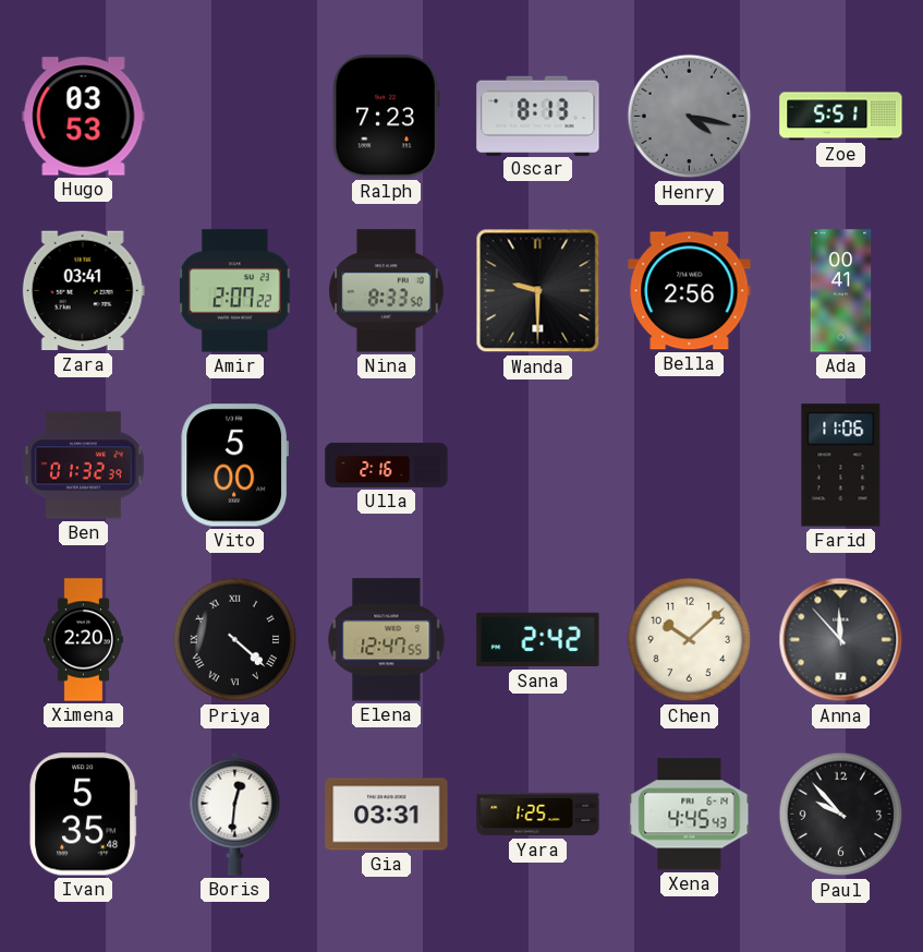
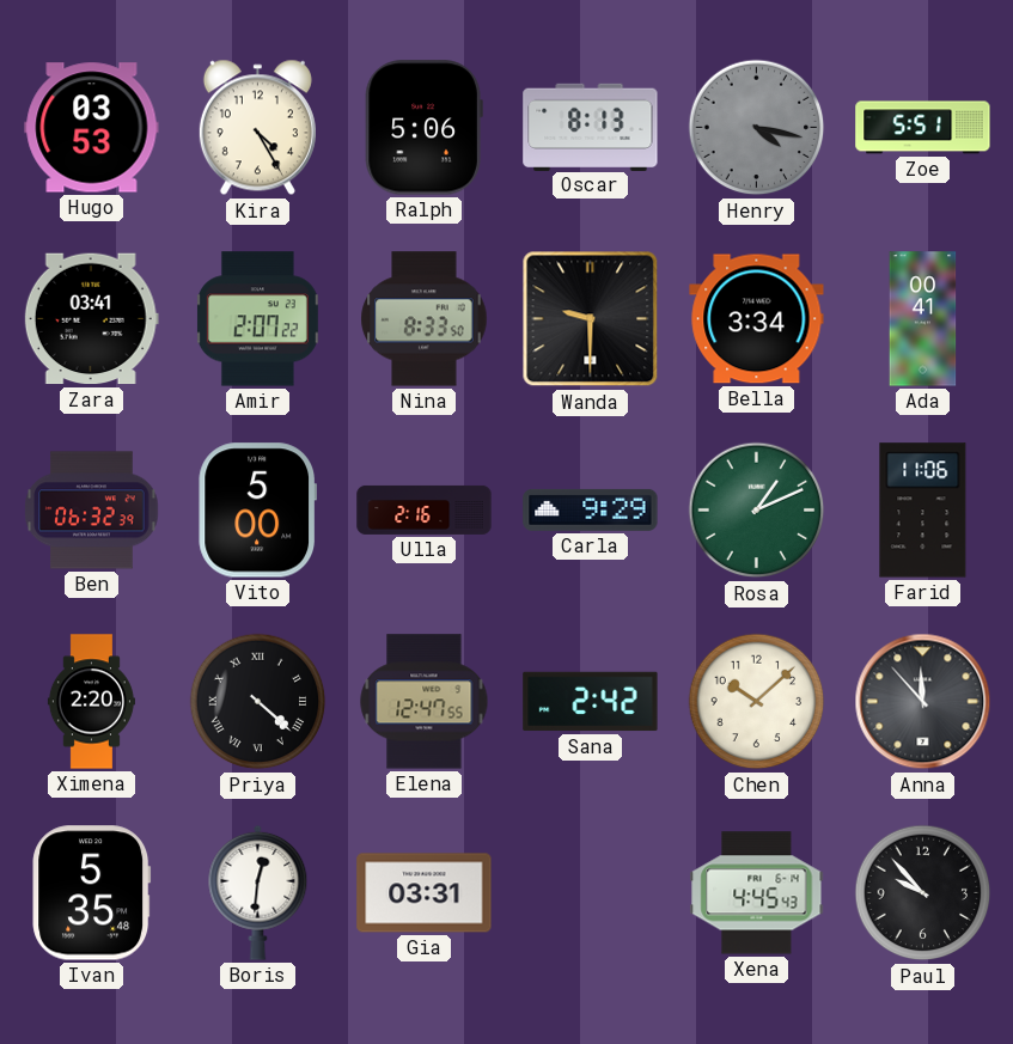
Kira: none -> 4:25
Ralph: 7:23 -> 5:06
Bella: 2:56 -> 3:34
Ben: 01:32 -> 06:32
Carla: none -> 9:29
Rosa: none -> 1:11
Yara: 1:25 -> none
